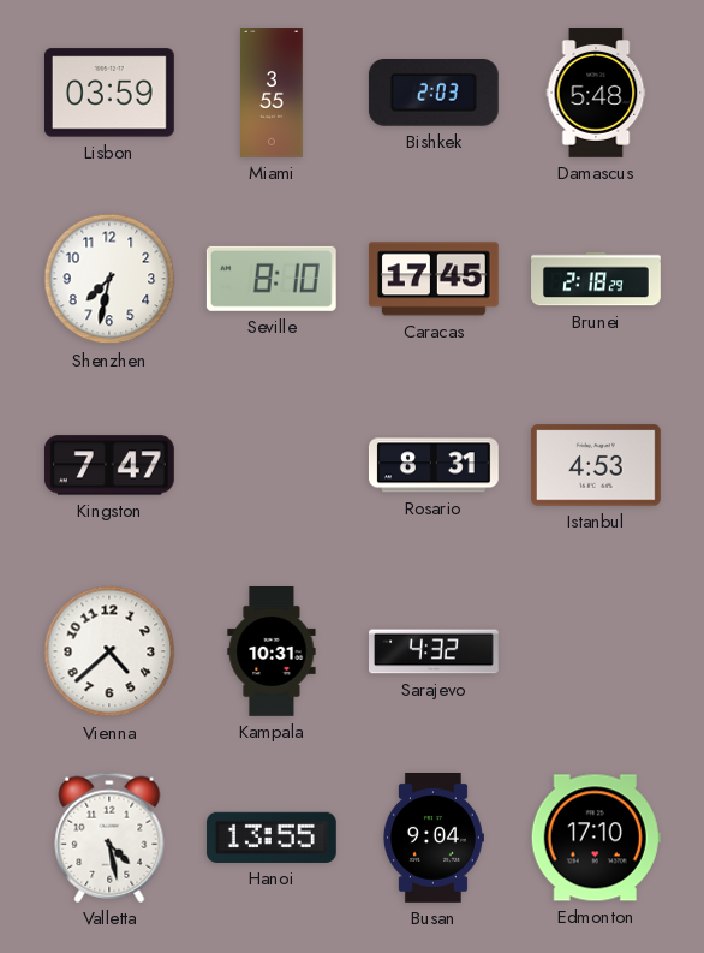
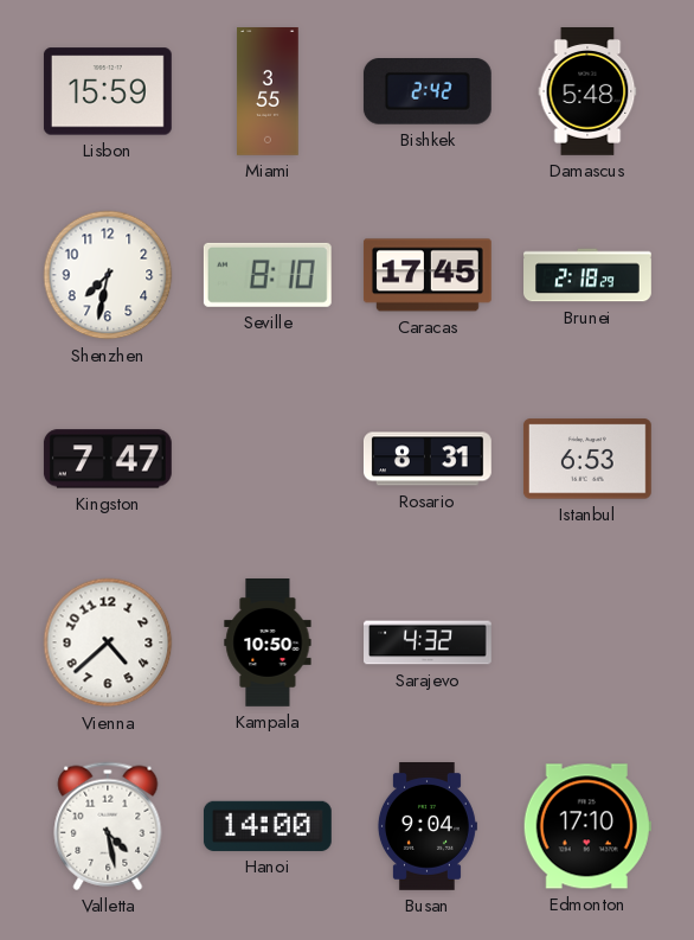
Lisbon: 03:59 -> 15:59
Bishkek: 2:03 -> 2:42
Istanbul: 4:53 -> 6:53
Kampala: 10:31 -> 10:50
Hanoi: 13:55 -> 14:00
